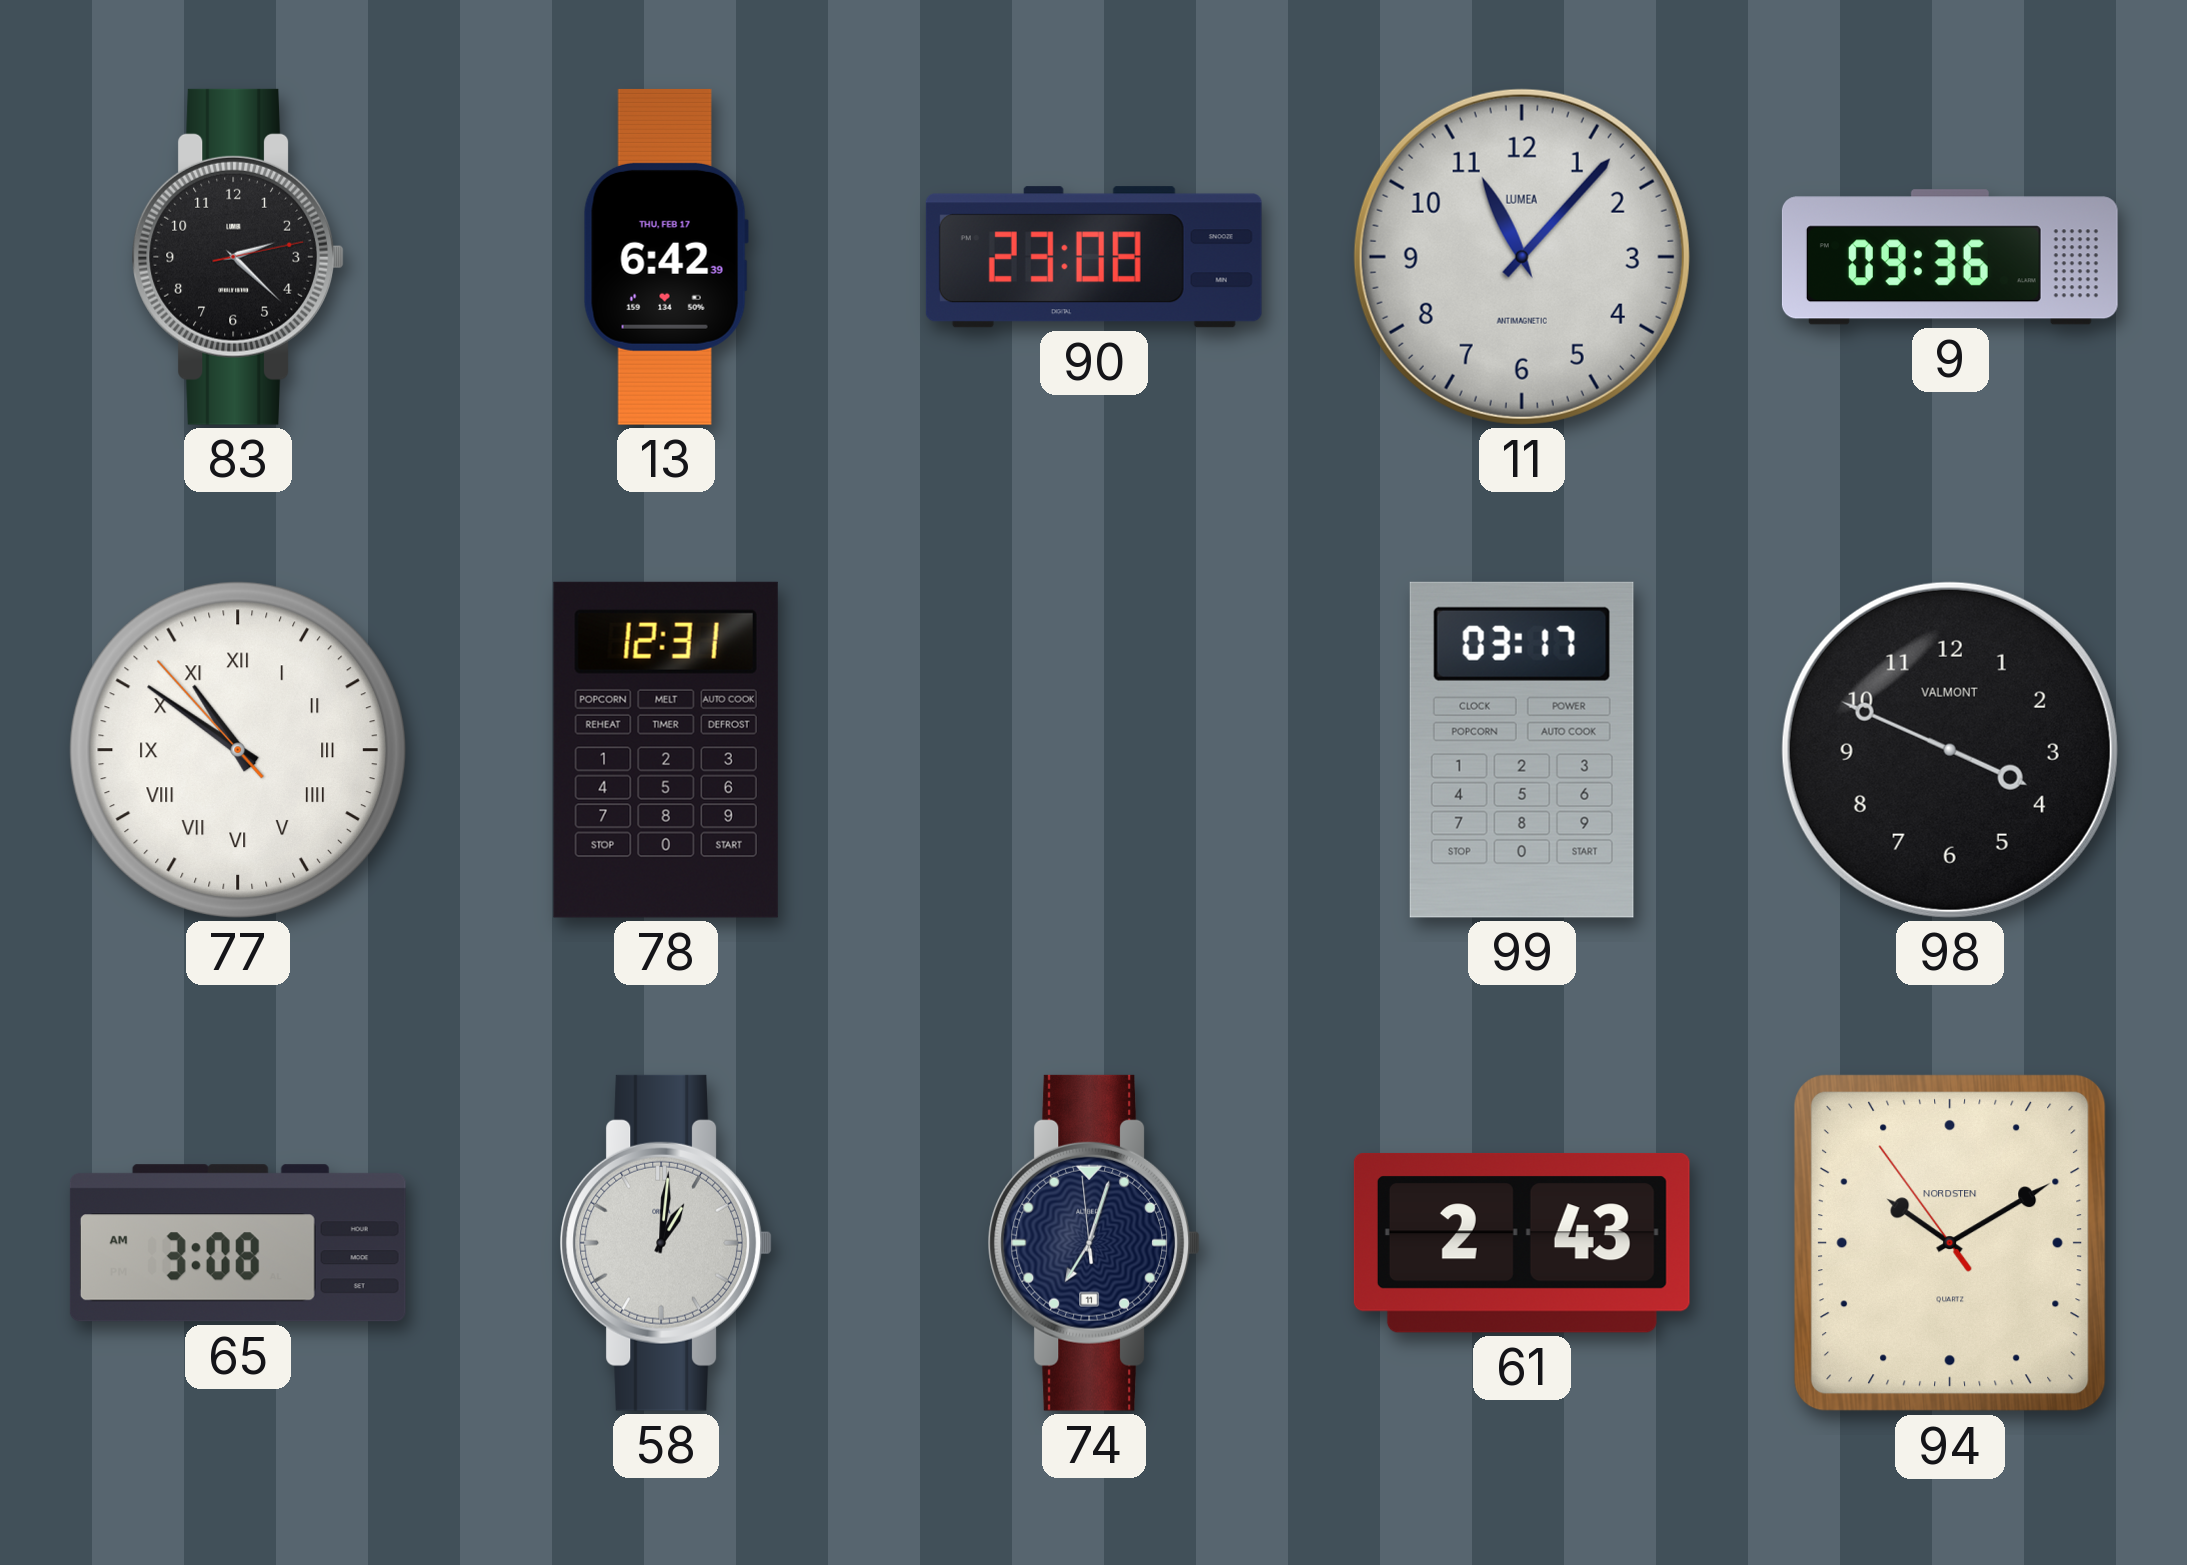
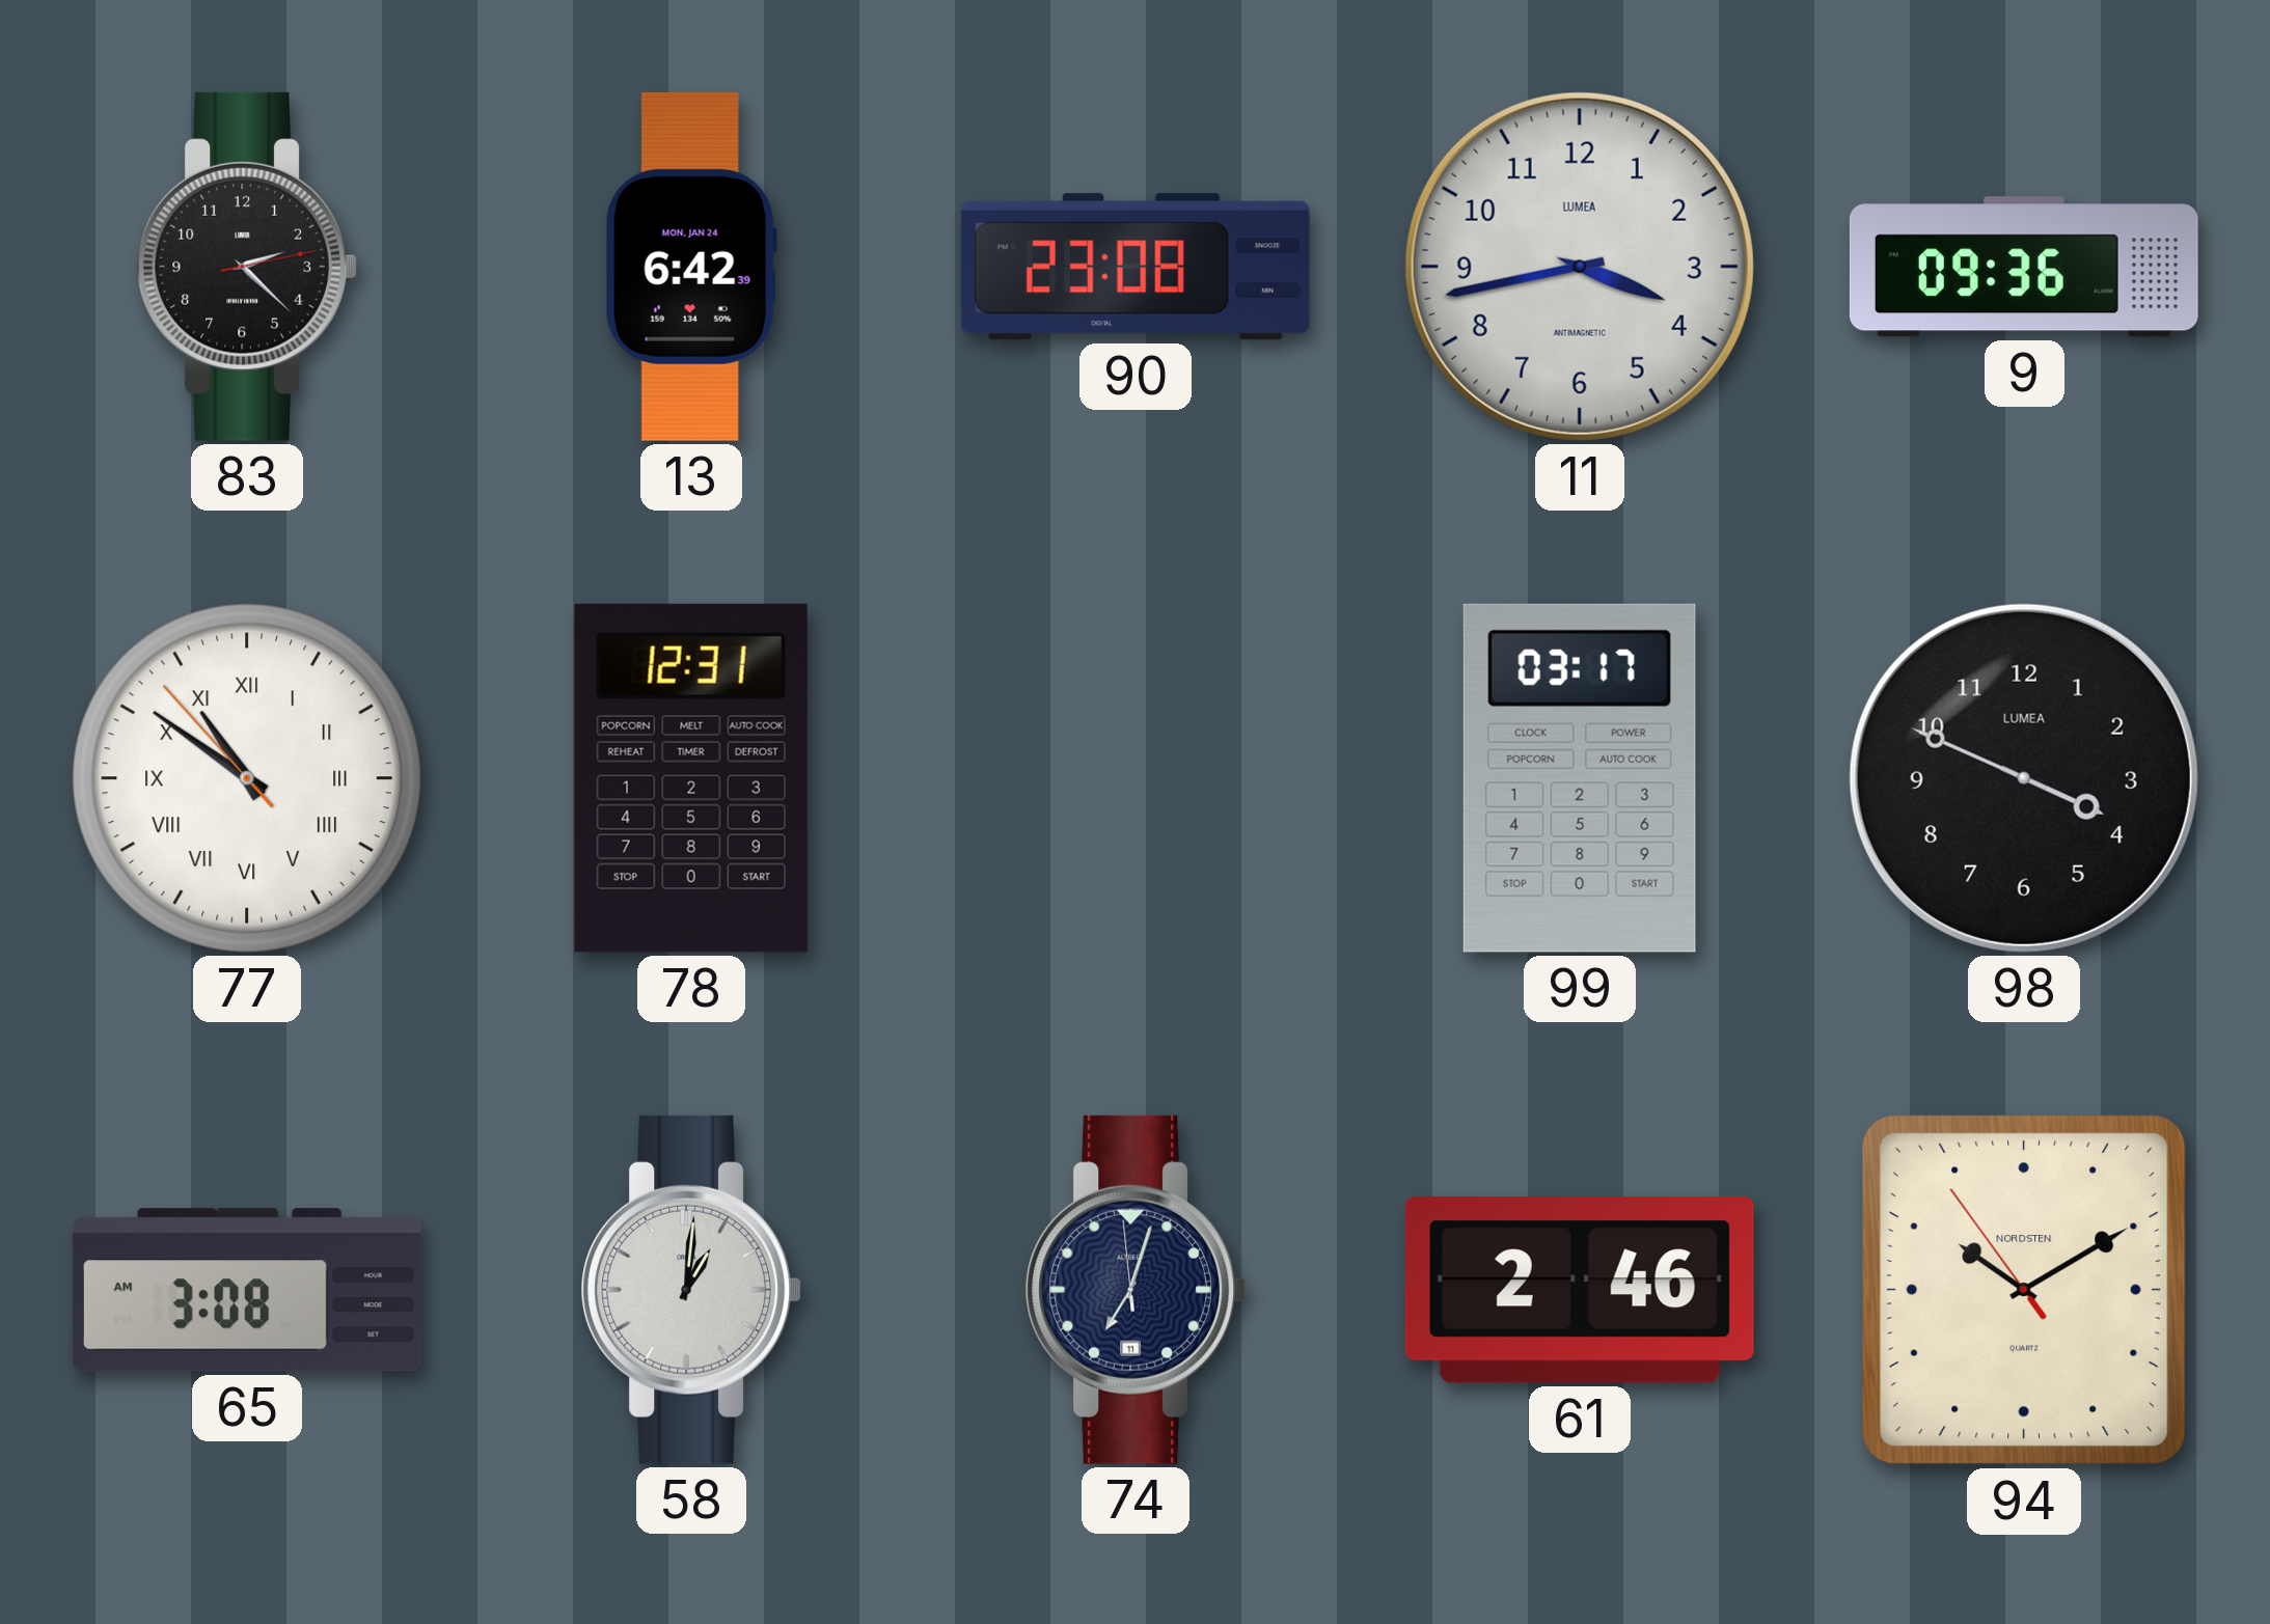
13 date: THU, FEB 17 -> MON, JAN 24
11: 11:07 -> 3:43
98 brand: VALMONT -> LUMEA
61: 2:43 -> 2:46
